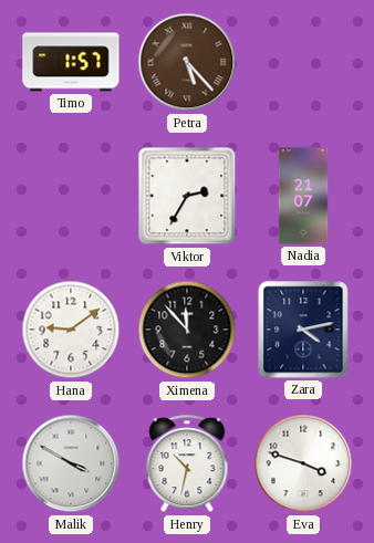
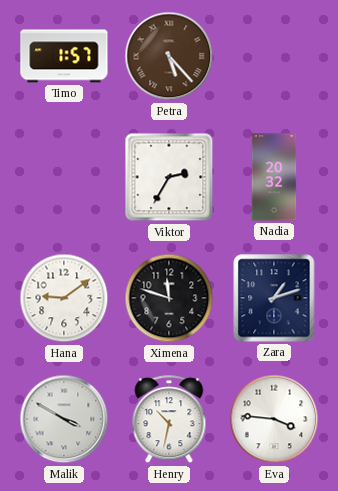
Nadia: 21:07 -> 20:32
Ximena: 11:53 -> 11:48
Zara: 4:13 -> 1:12
Eva: 3:48 -> 3:46
